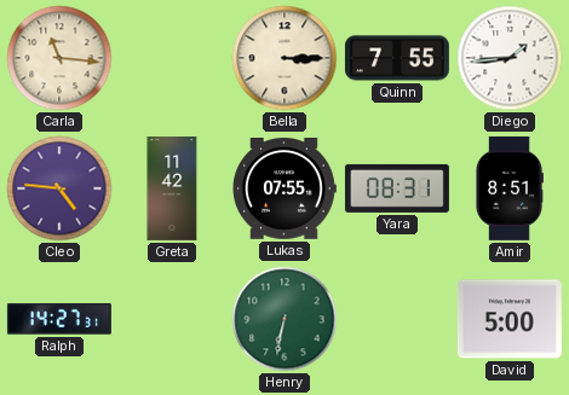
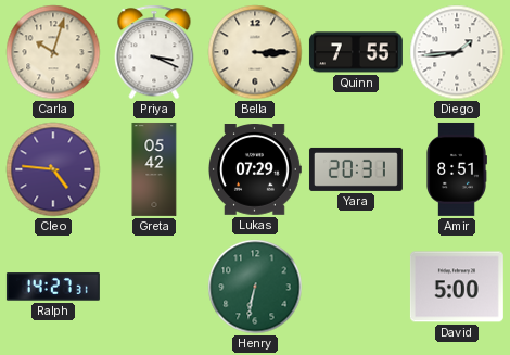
Carla: 11:16 -> 10:03
Priya: none -> 3:19
Greta: 11:42 -> 05:42
Lukas: 07:55 -> 07:29
Yara: 08:31 -> 20:31
